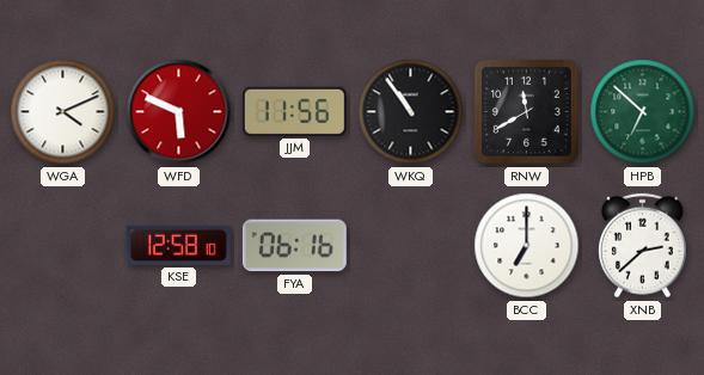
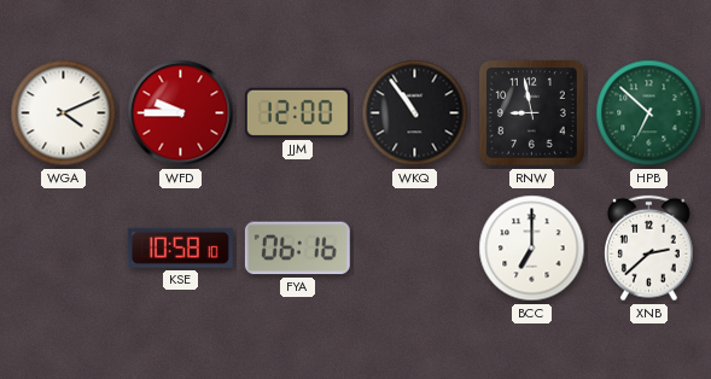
WFD: 5:49 -> 9:45
JJM: 11:56 -> 12:00
RNW: 11:40 -> 8:58
KSE: 12:58 -> 10:58
